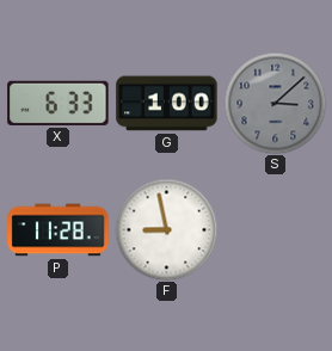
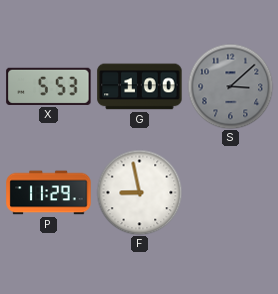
X: 6:33 -> 5:53
P: 11:28 -> 11:29
